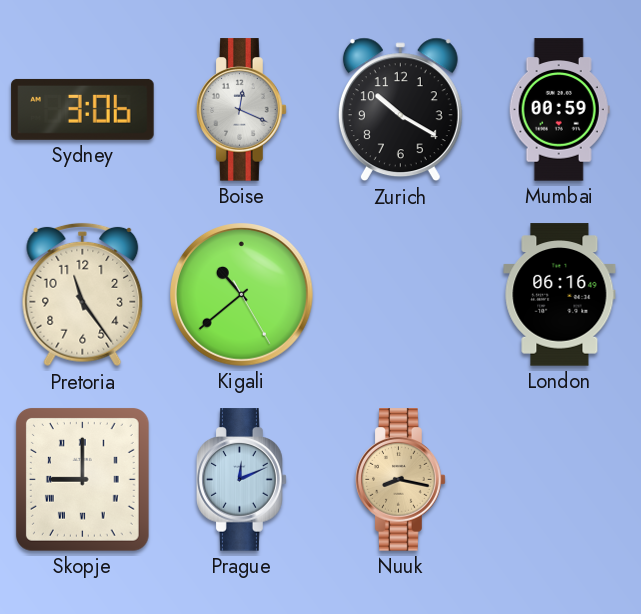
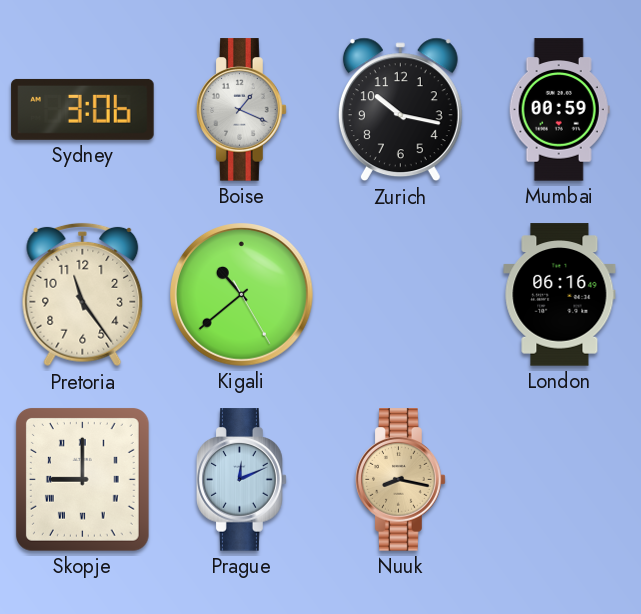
Boise: 12:19 -> 1:19
Zurich: 10:20 -> 10:17
